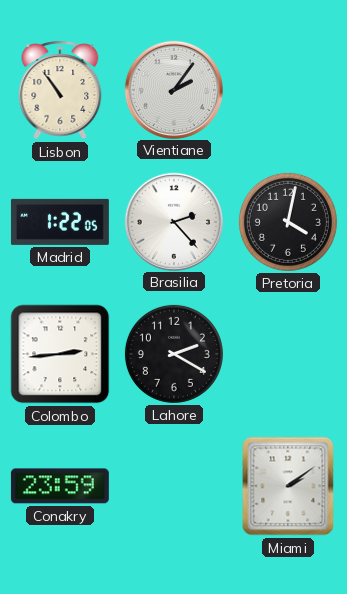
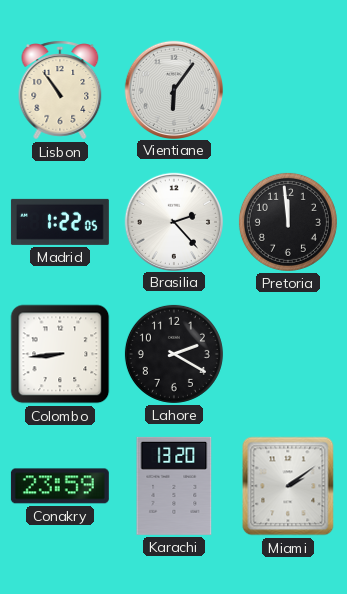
Vientiane: 2:06 -> 6:06
Pretoria: 4:02 -> 11:59
Colombo: 2:44 -> 8:44
Karachi: none -> 13:20
